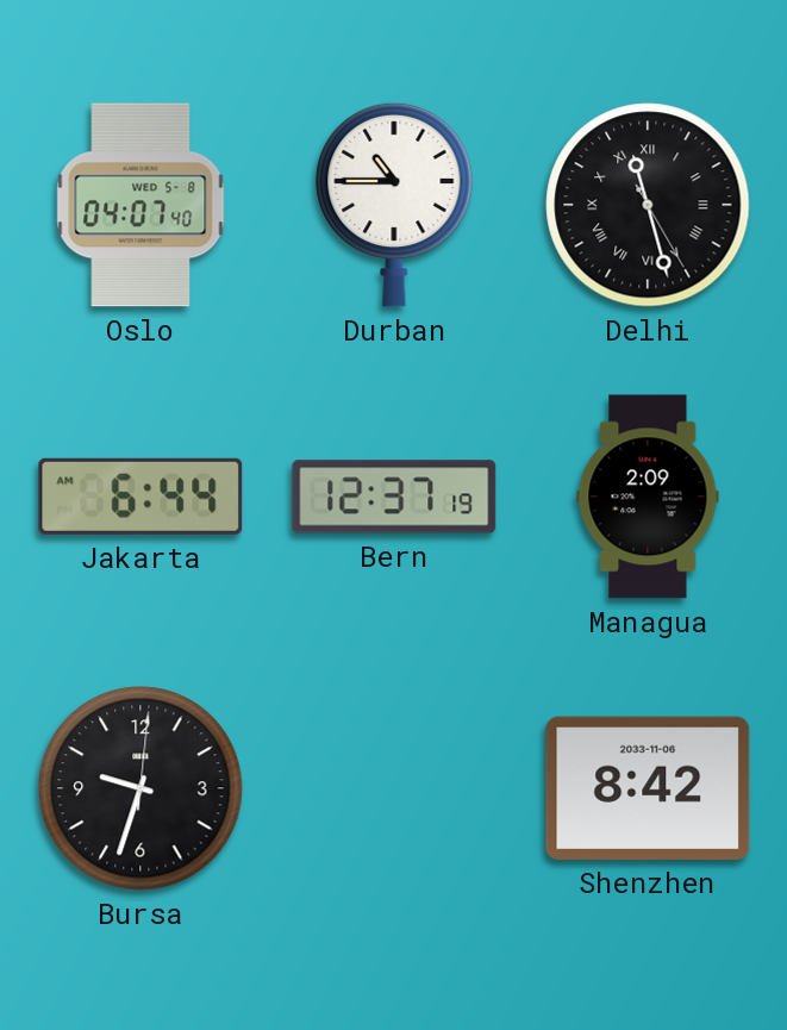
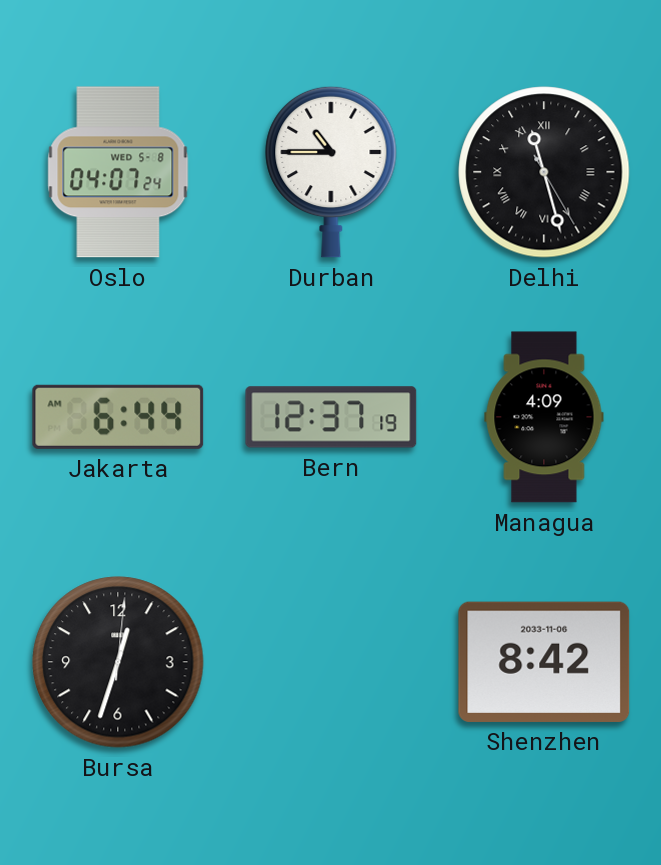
Oslo: 04:07:40 -> 04:07:24
Managua: 2:09 -> 4:09
Bursa: 9:33 -> 12:33
